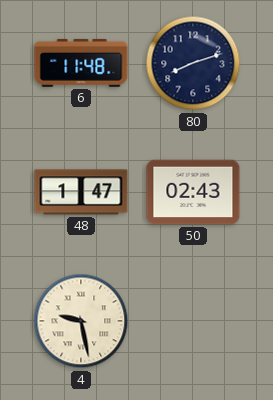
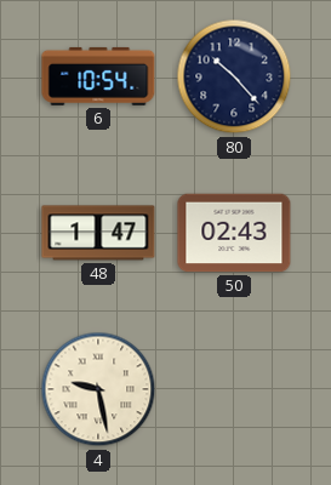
6: 11:48 -> 10:54
80: 8:12 -> 10:23
